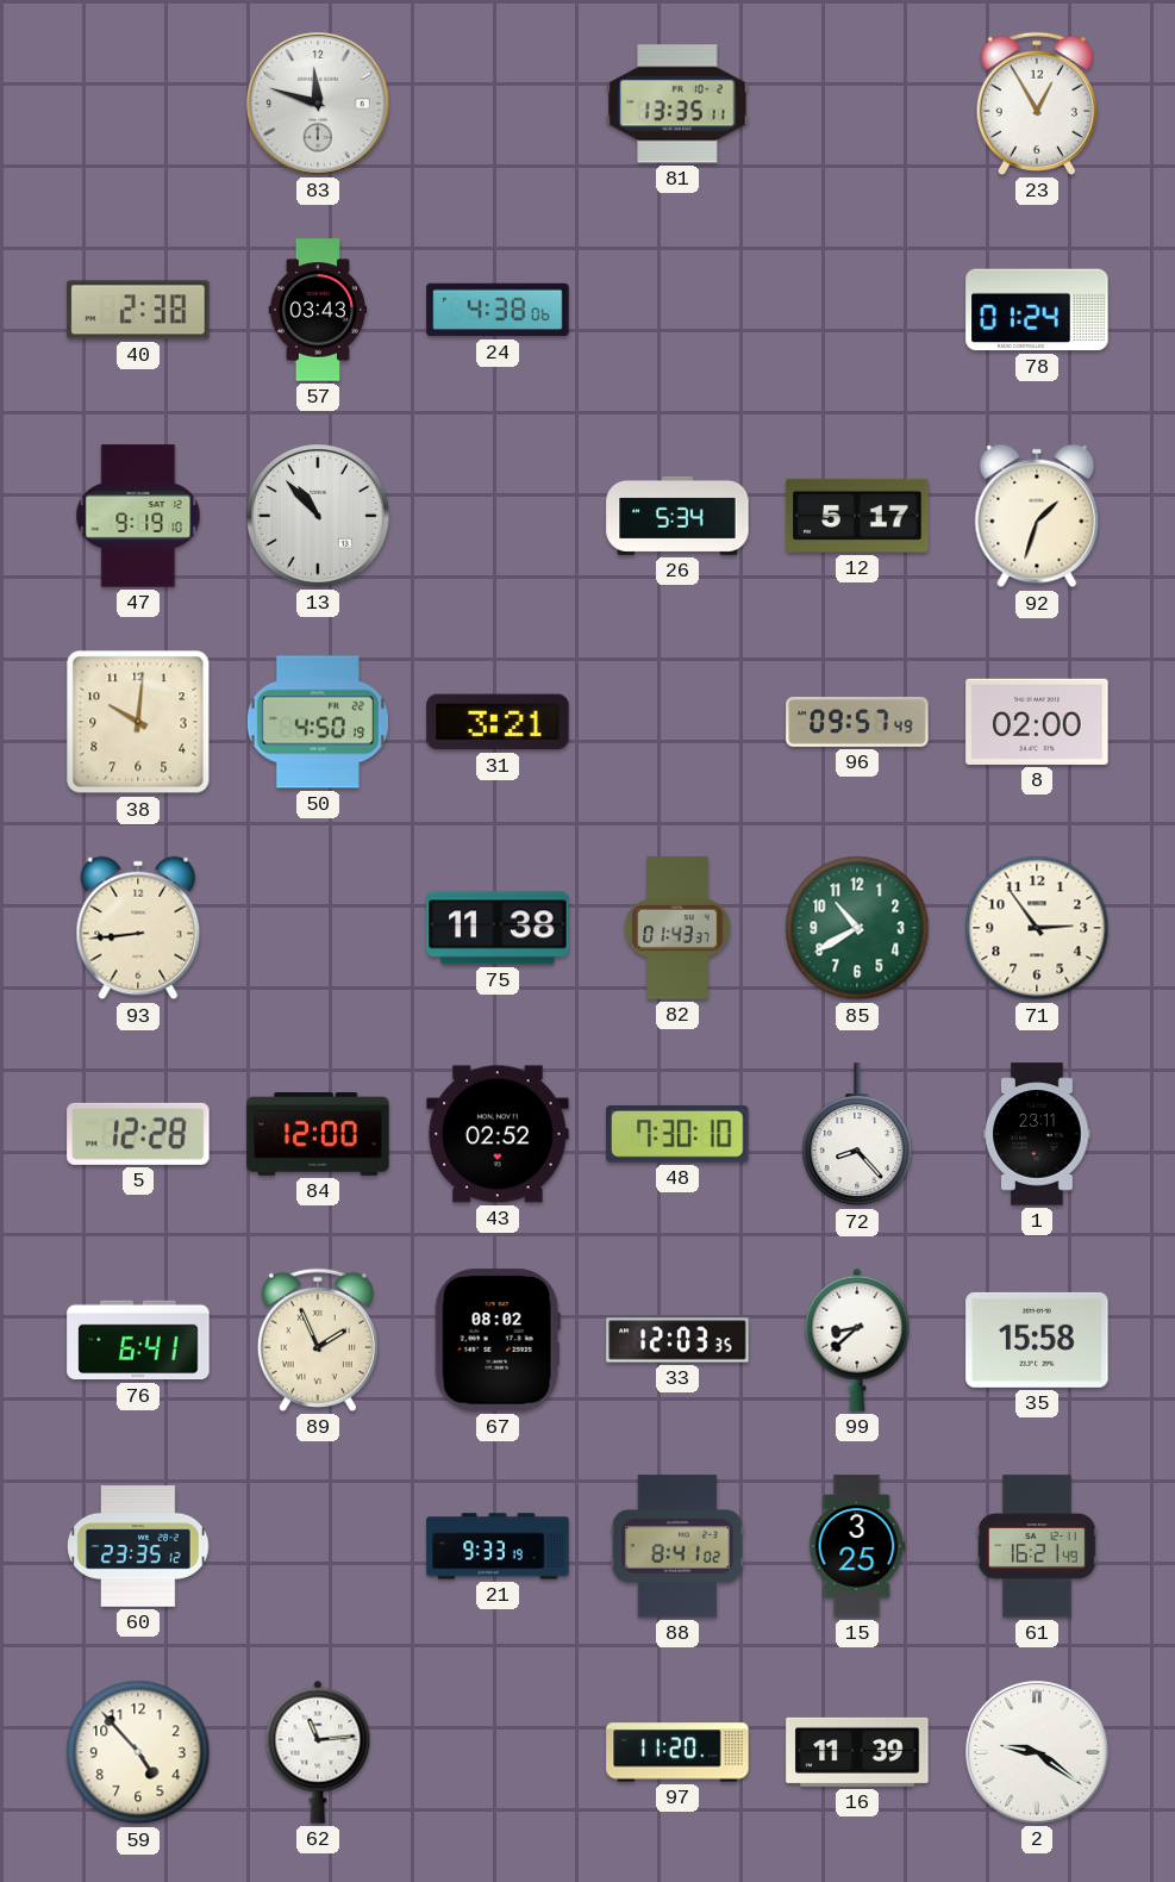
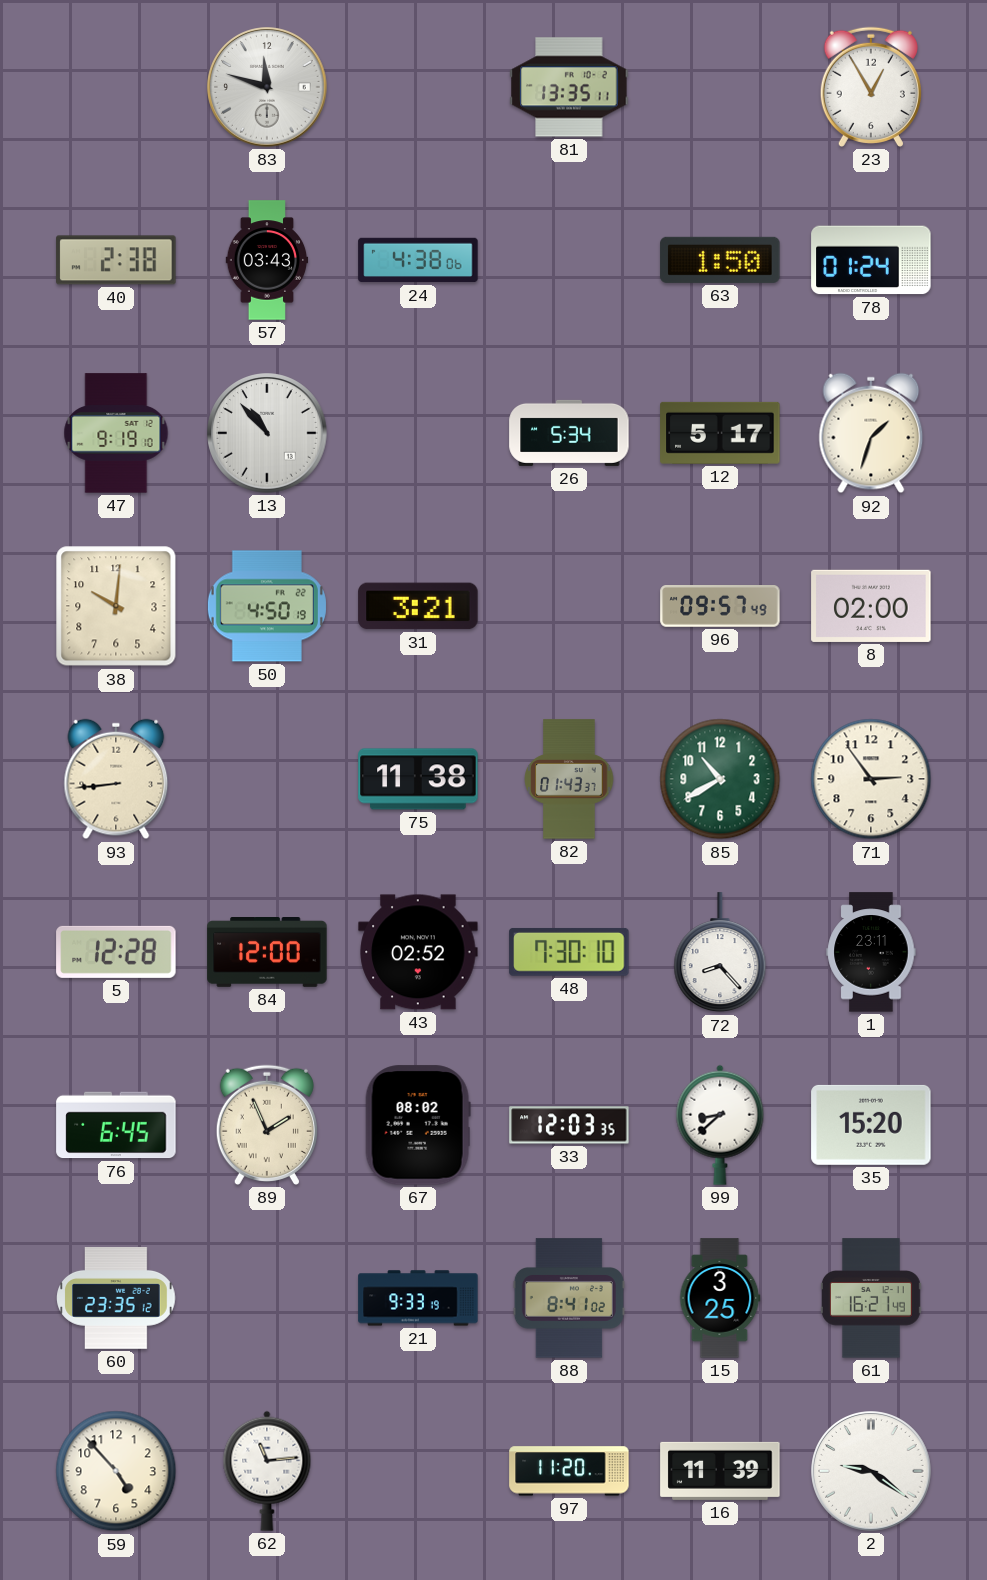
63: none -> 1:50
76: 6:41 -> 6:45
35: 15:58 -> 15:20
